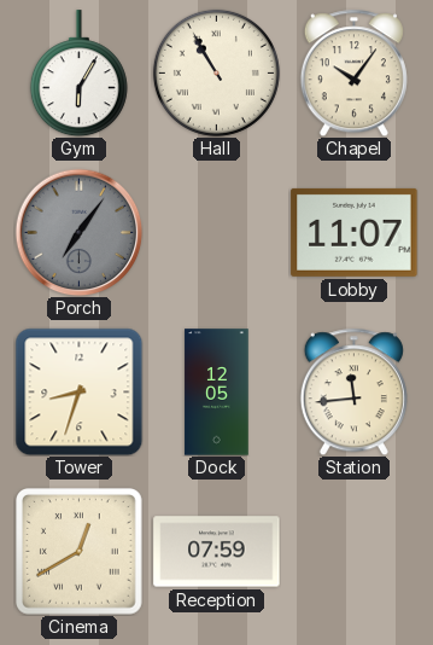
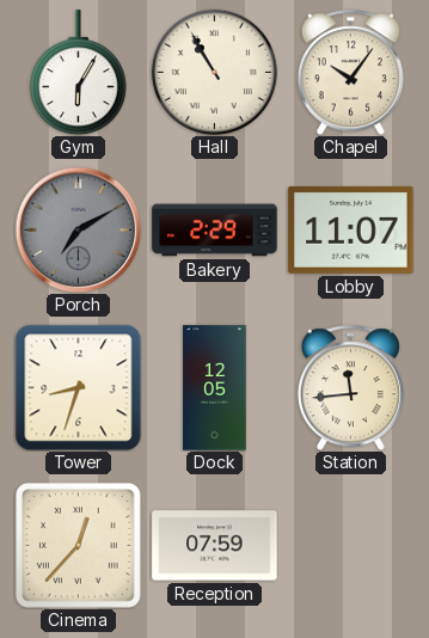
Porch: 7:06 -> 7:10
Bakery: none -> 2:29
Cinema: 12:40 -> 12:37
